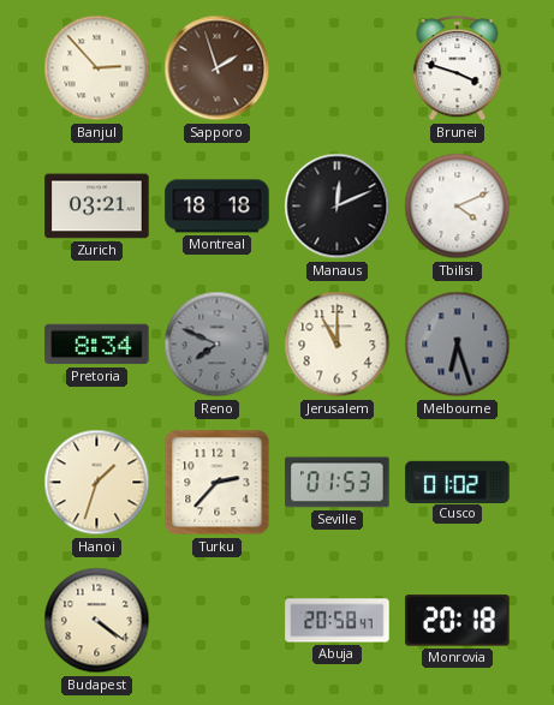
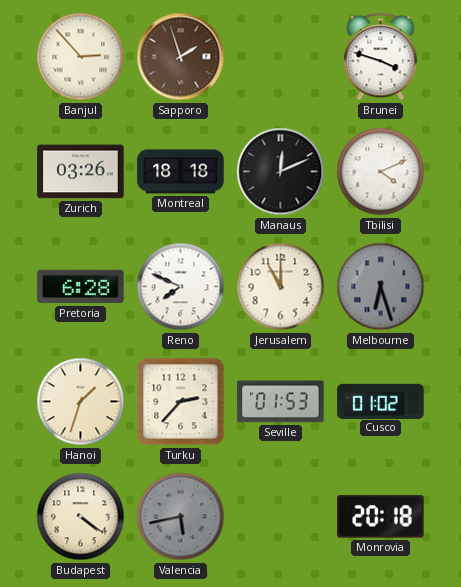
Zurich: 03:21 -> 03:26
Pretoria: 8:34 -> 6:28
Reno dial: grey -> white
Valencia: none -> 5:43
Abuja: 20:58 -> none
